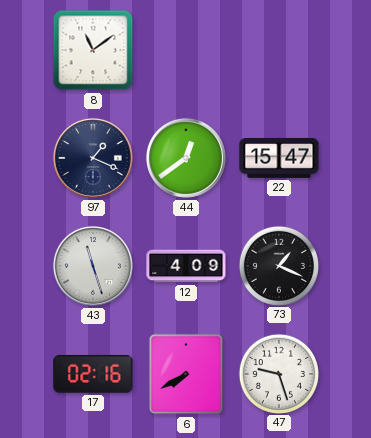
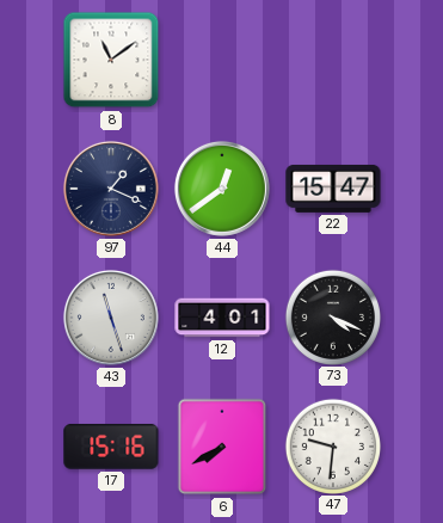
12: 4:09 -> 4:01
73: 1:19 -> 4:19
17: 02:16 -> 15:16
47: 9:27 -> 9:31
